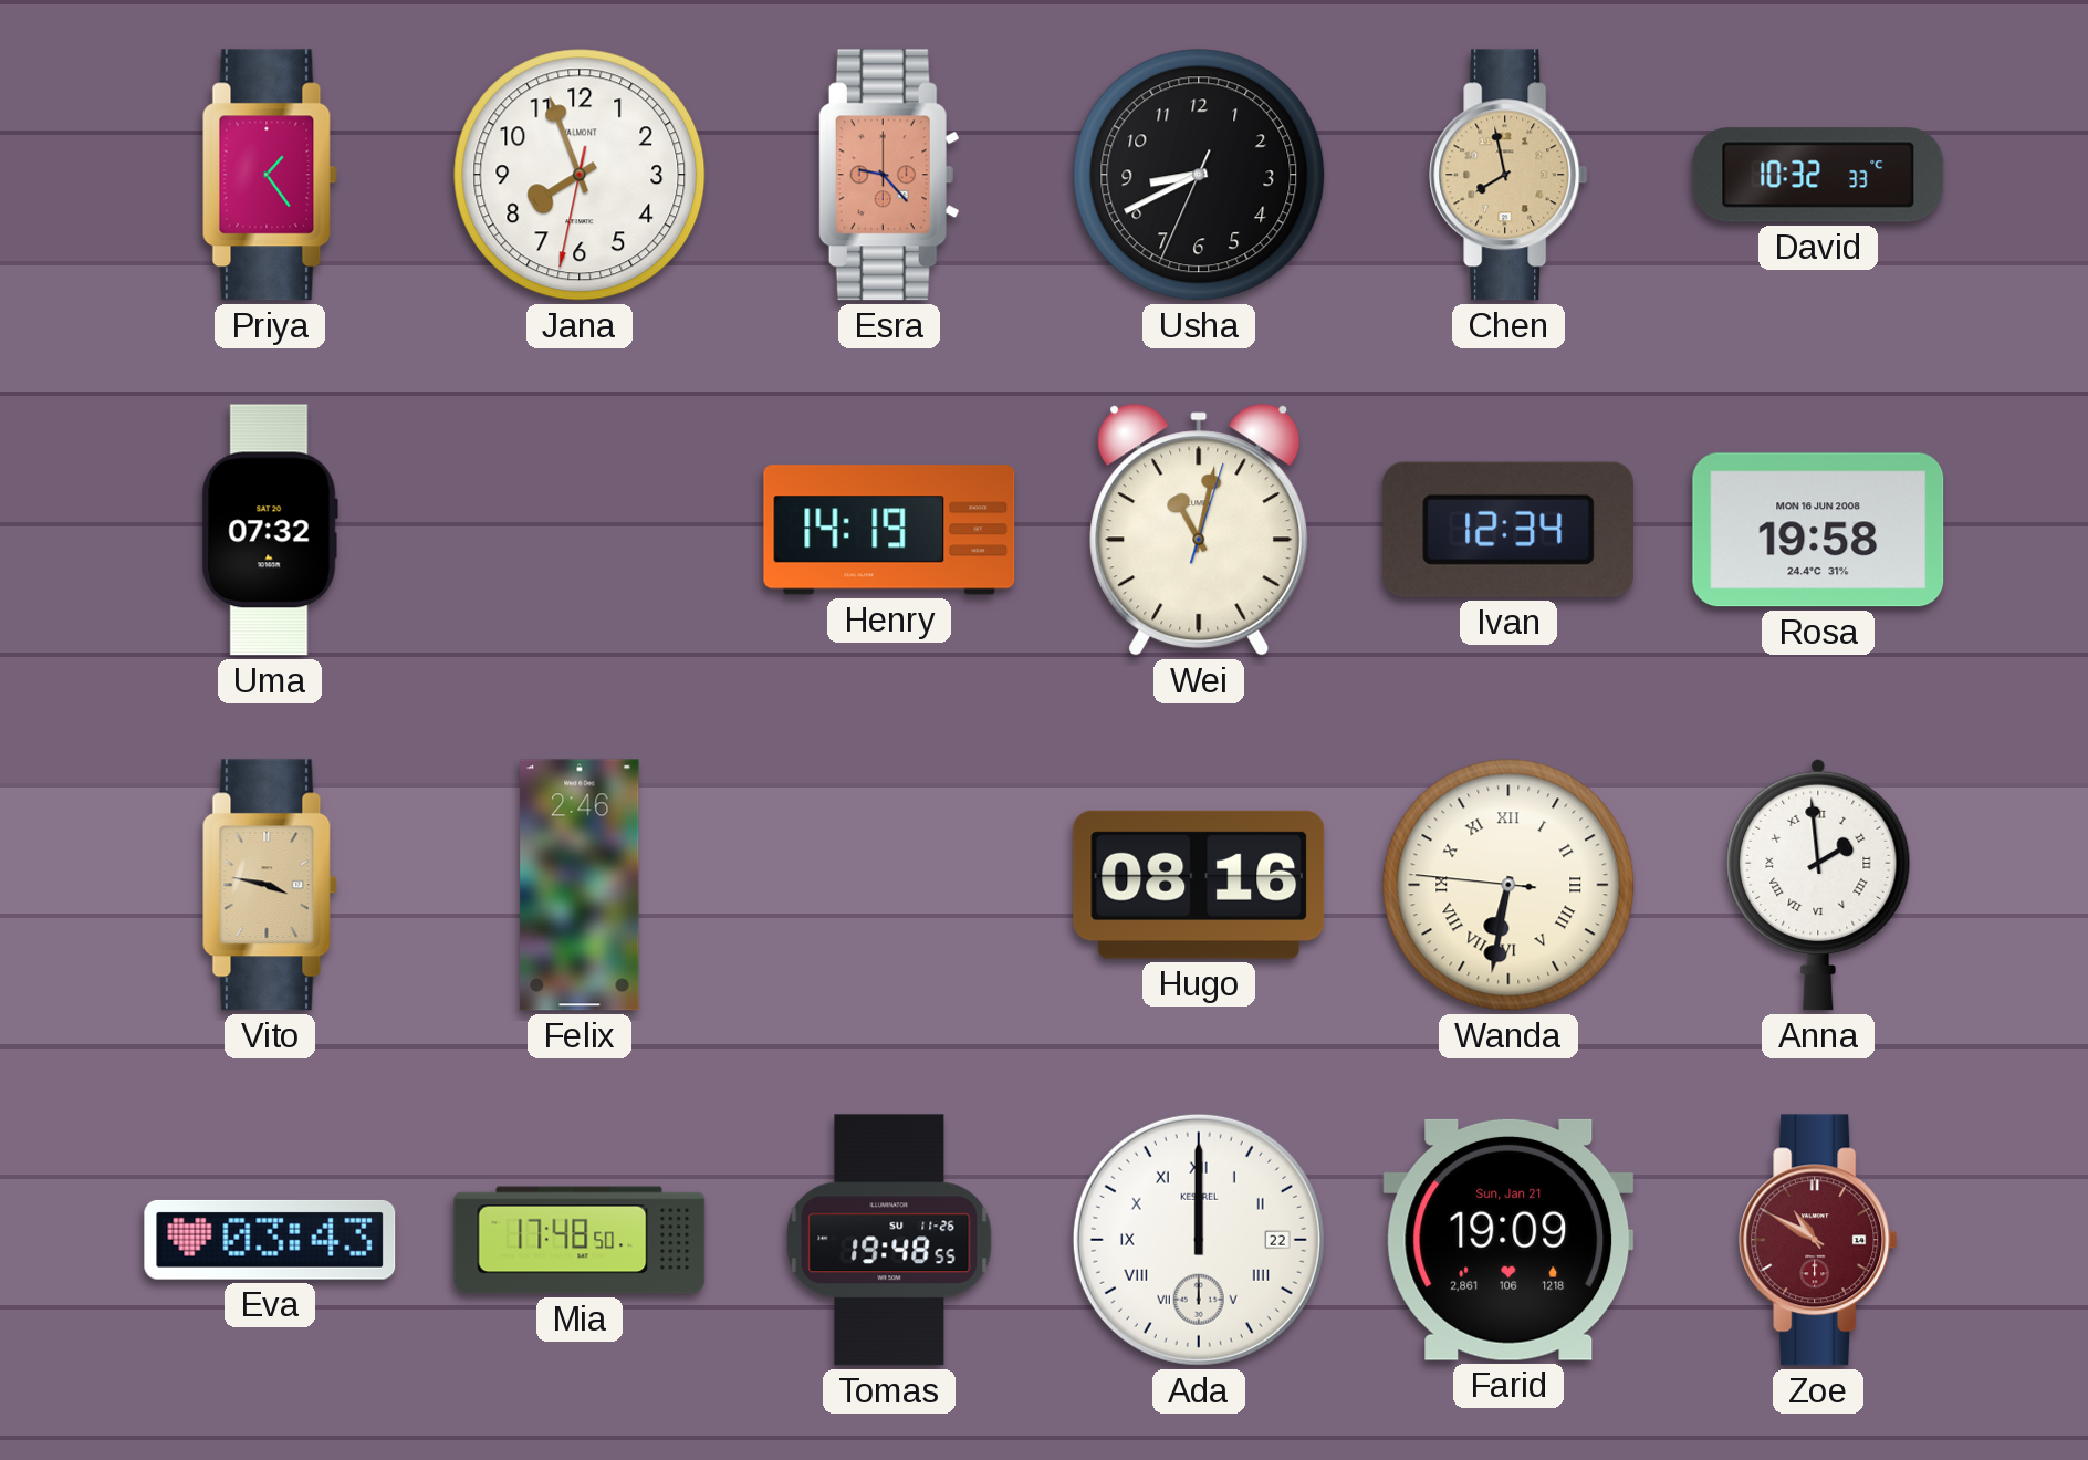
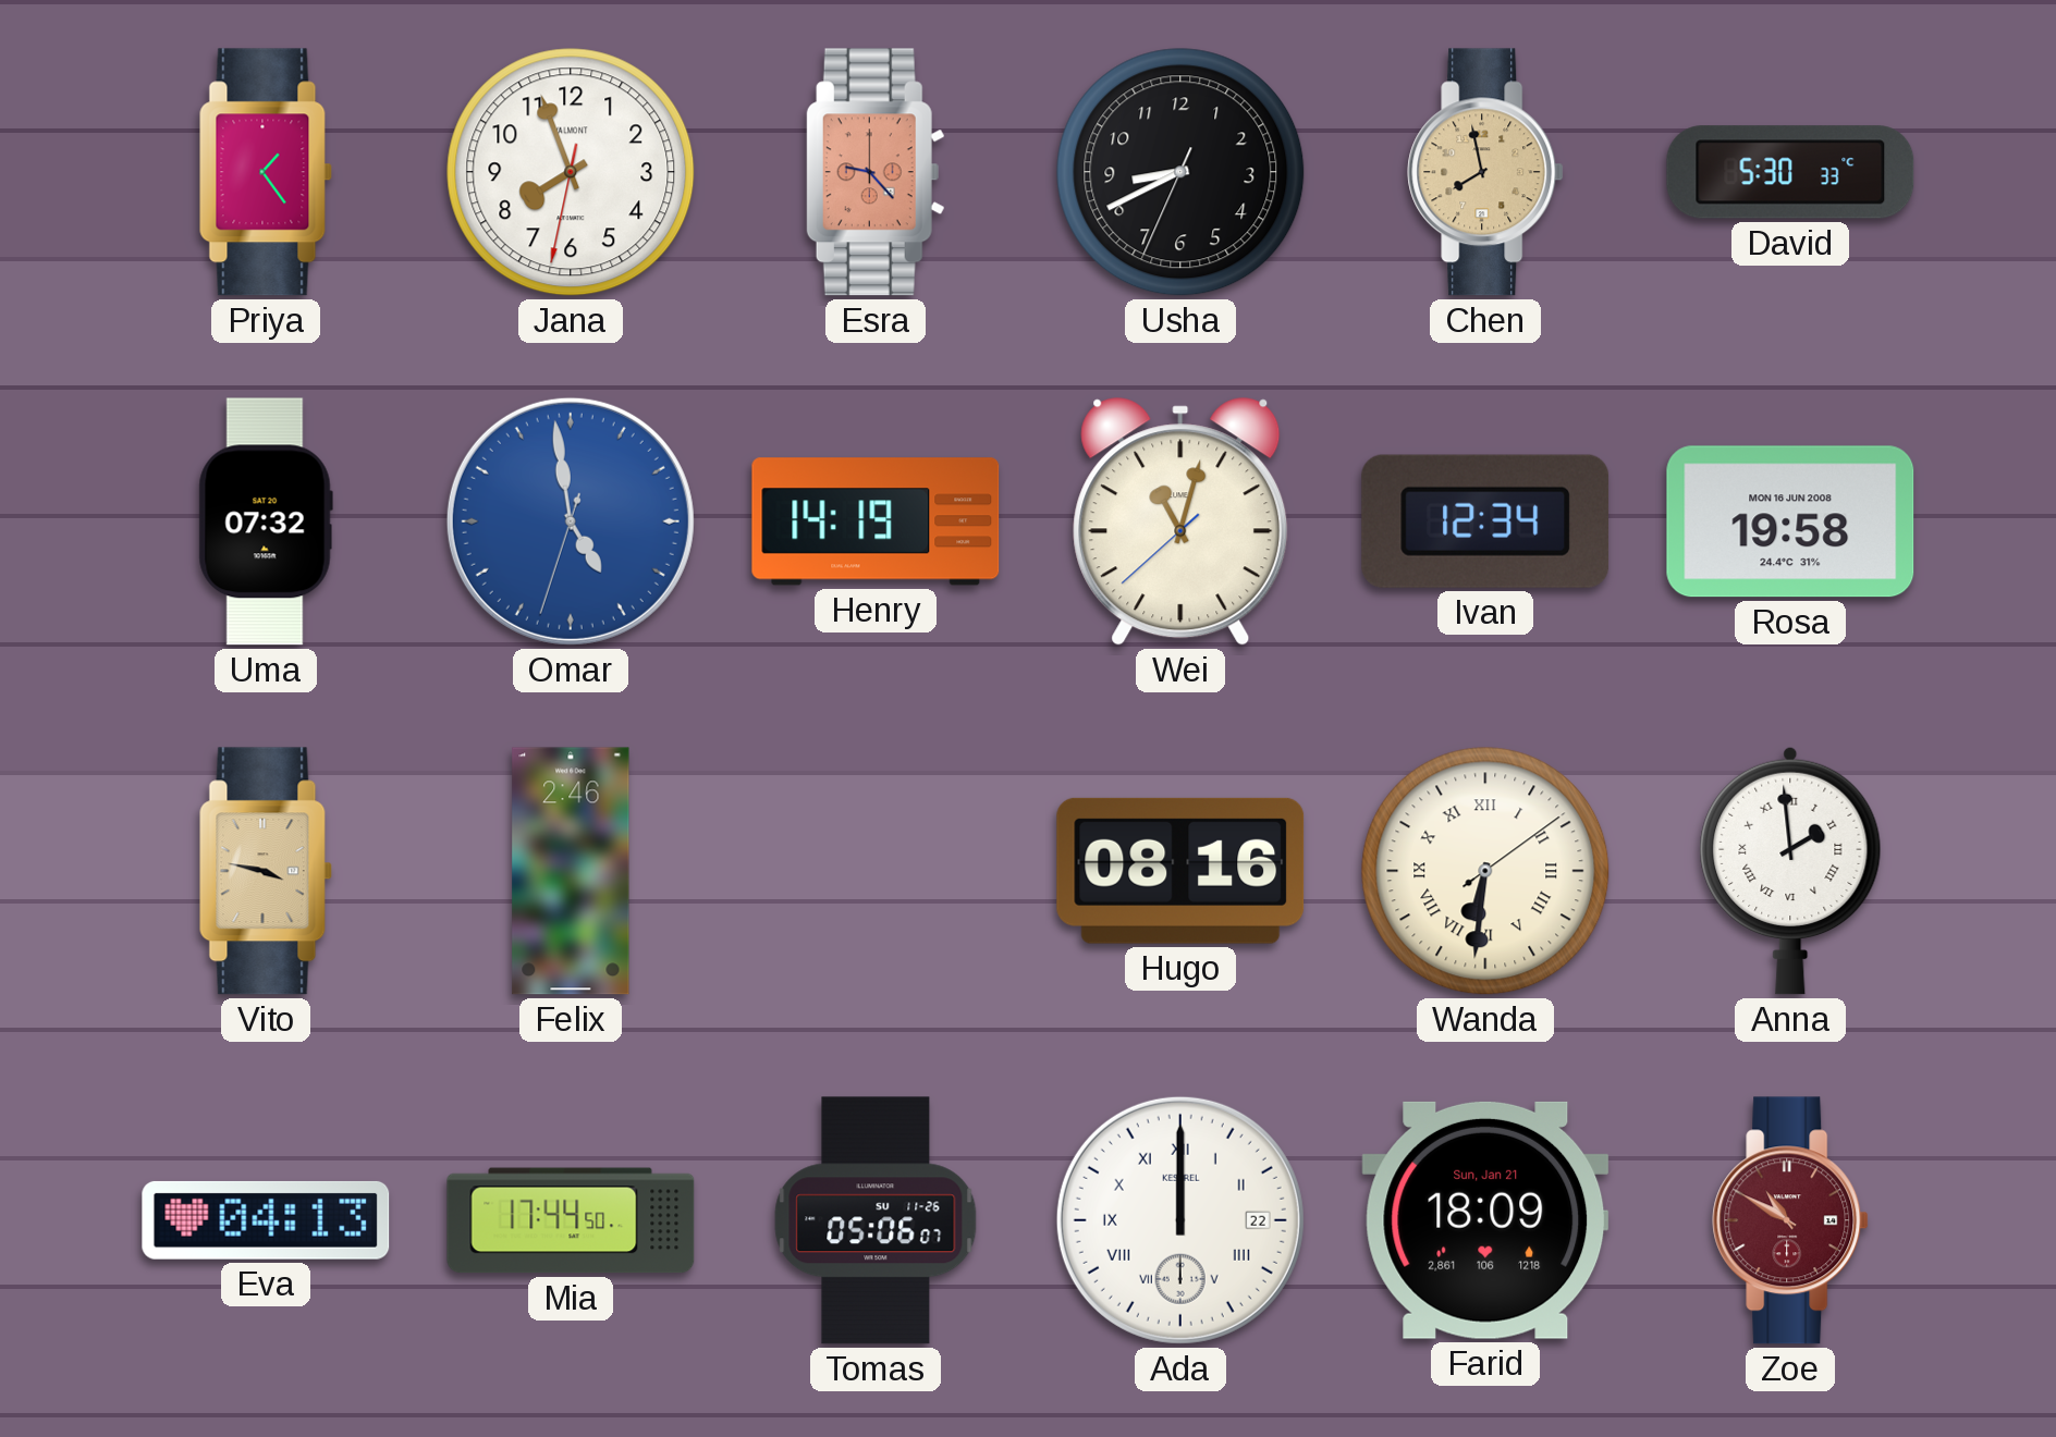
David: 10:32 -> 5:30
Omar: none -> 4:58
Wei: 11:02:03 -> 11:02:38
Wanda: 6:31:46 -> 6:31:09
Eva: 03:43 -> 04:13
Mia: 17:48 -> 17:44
Tomas: 19:48 -> 05:06
Farid: 19:09 -> 18:09
